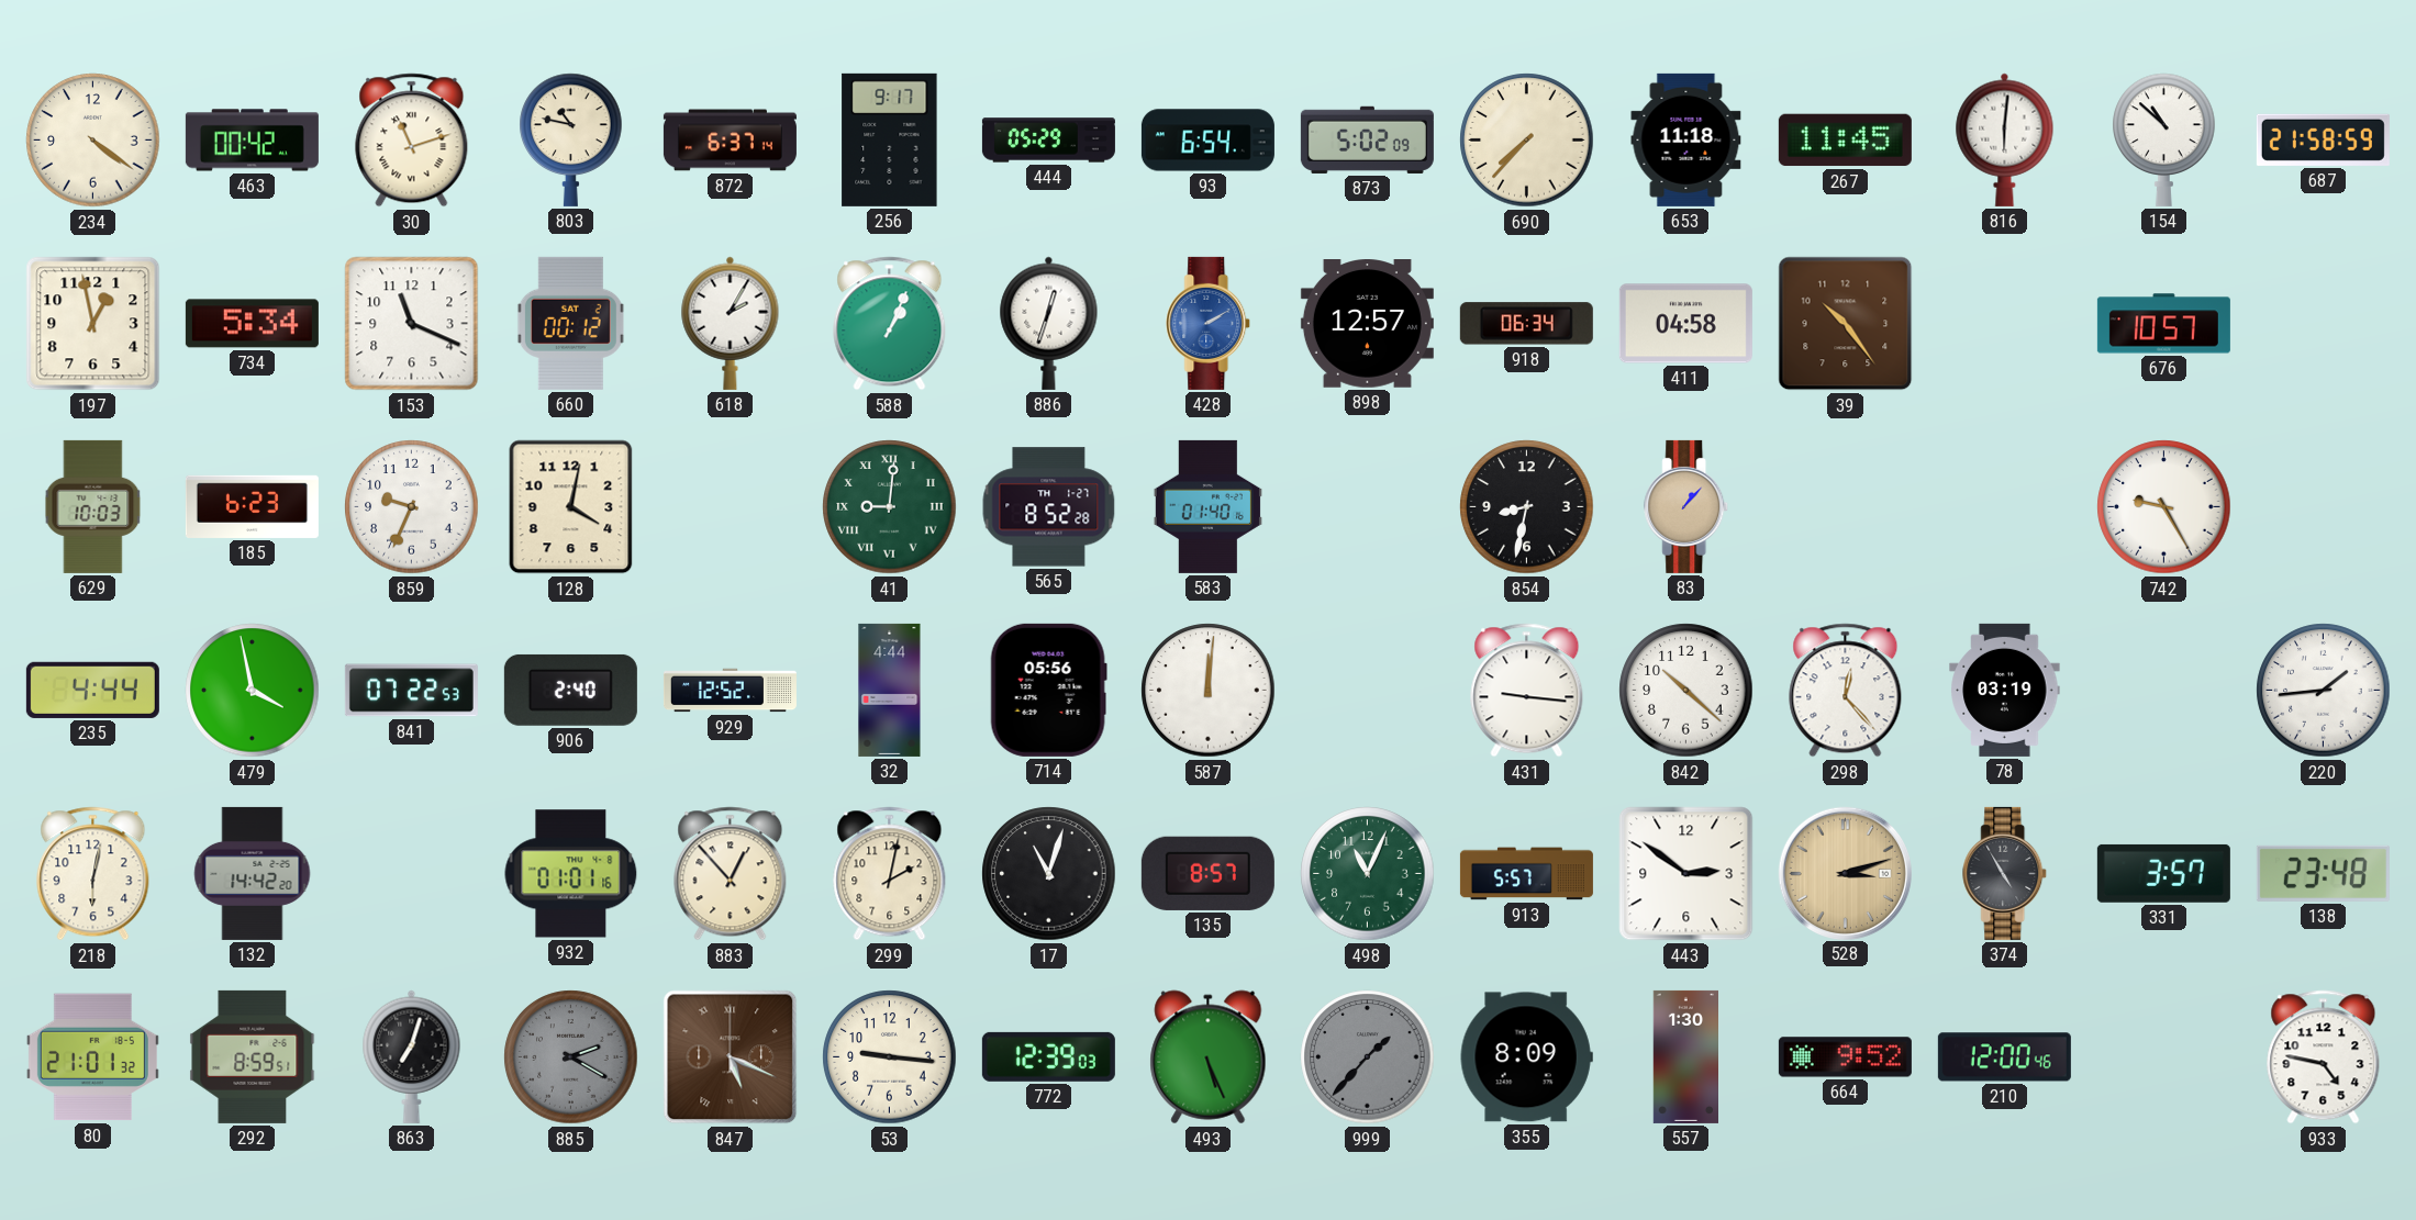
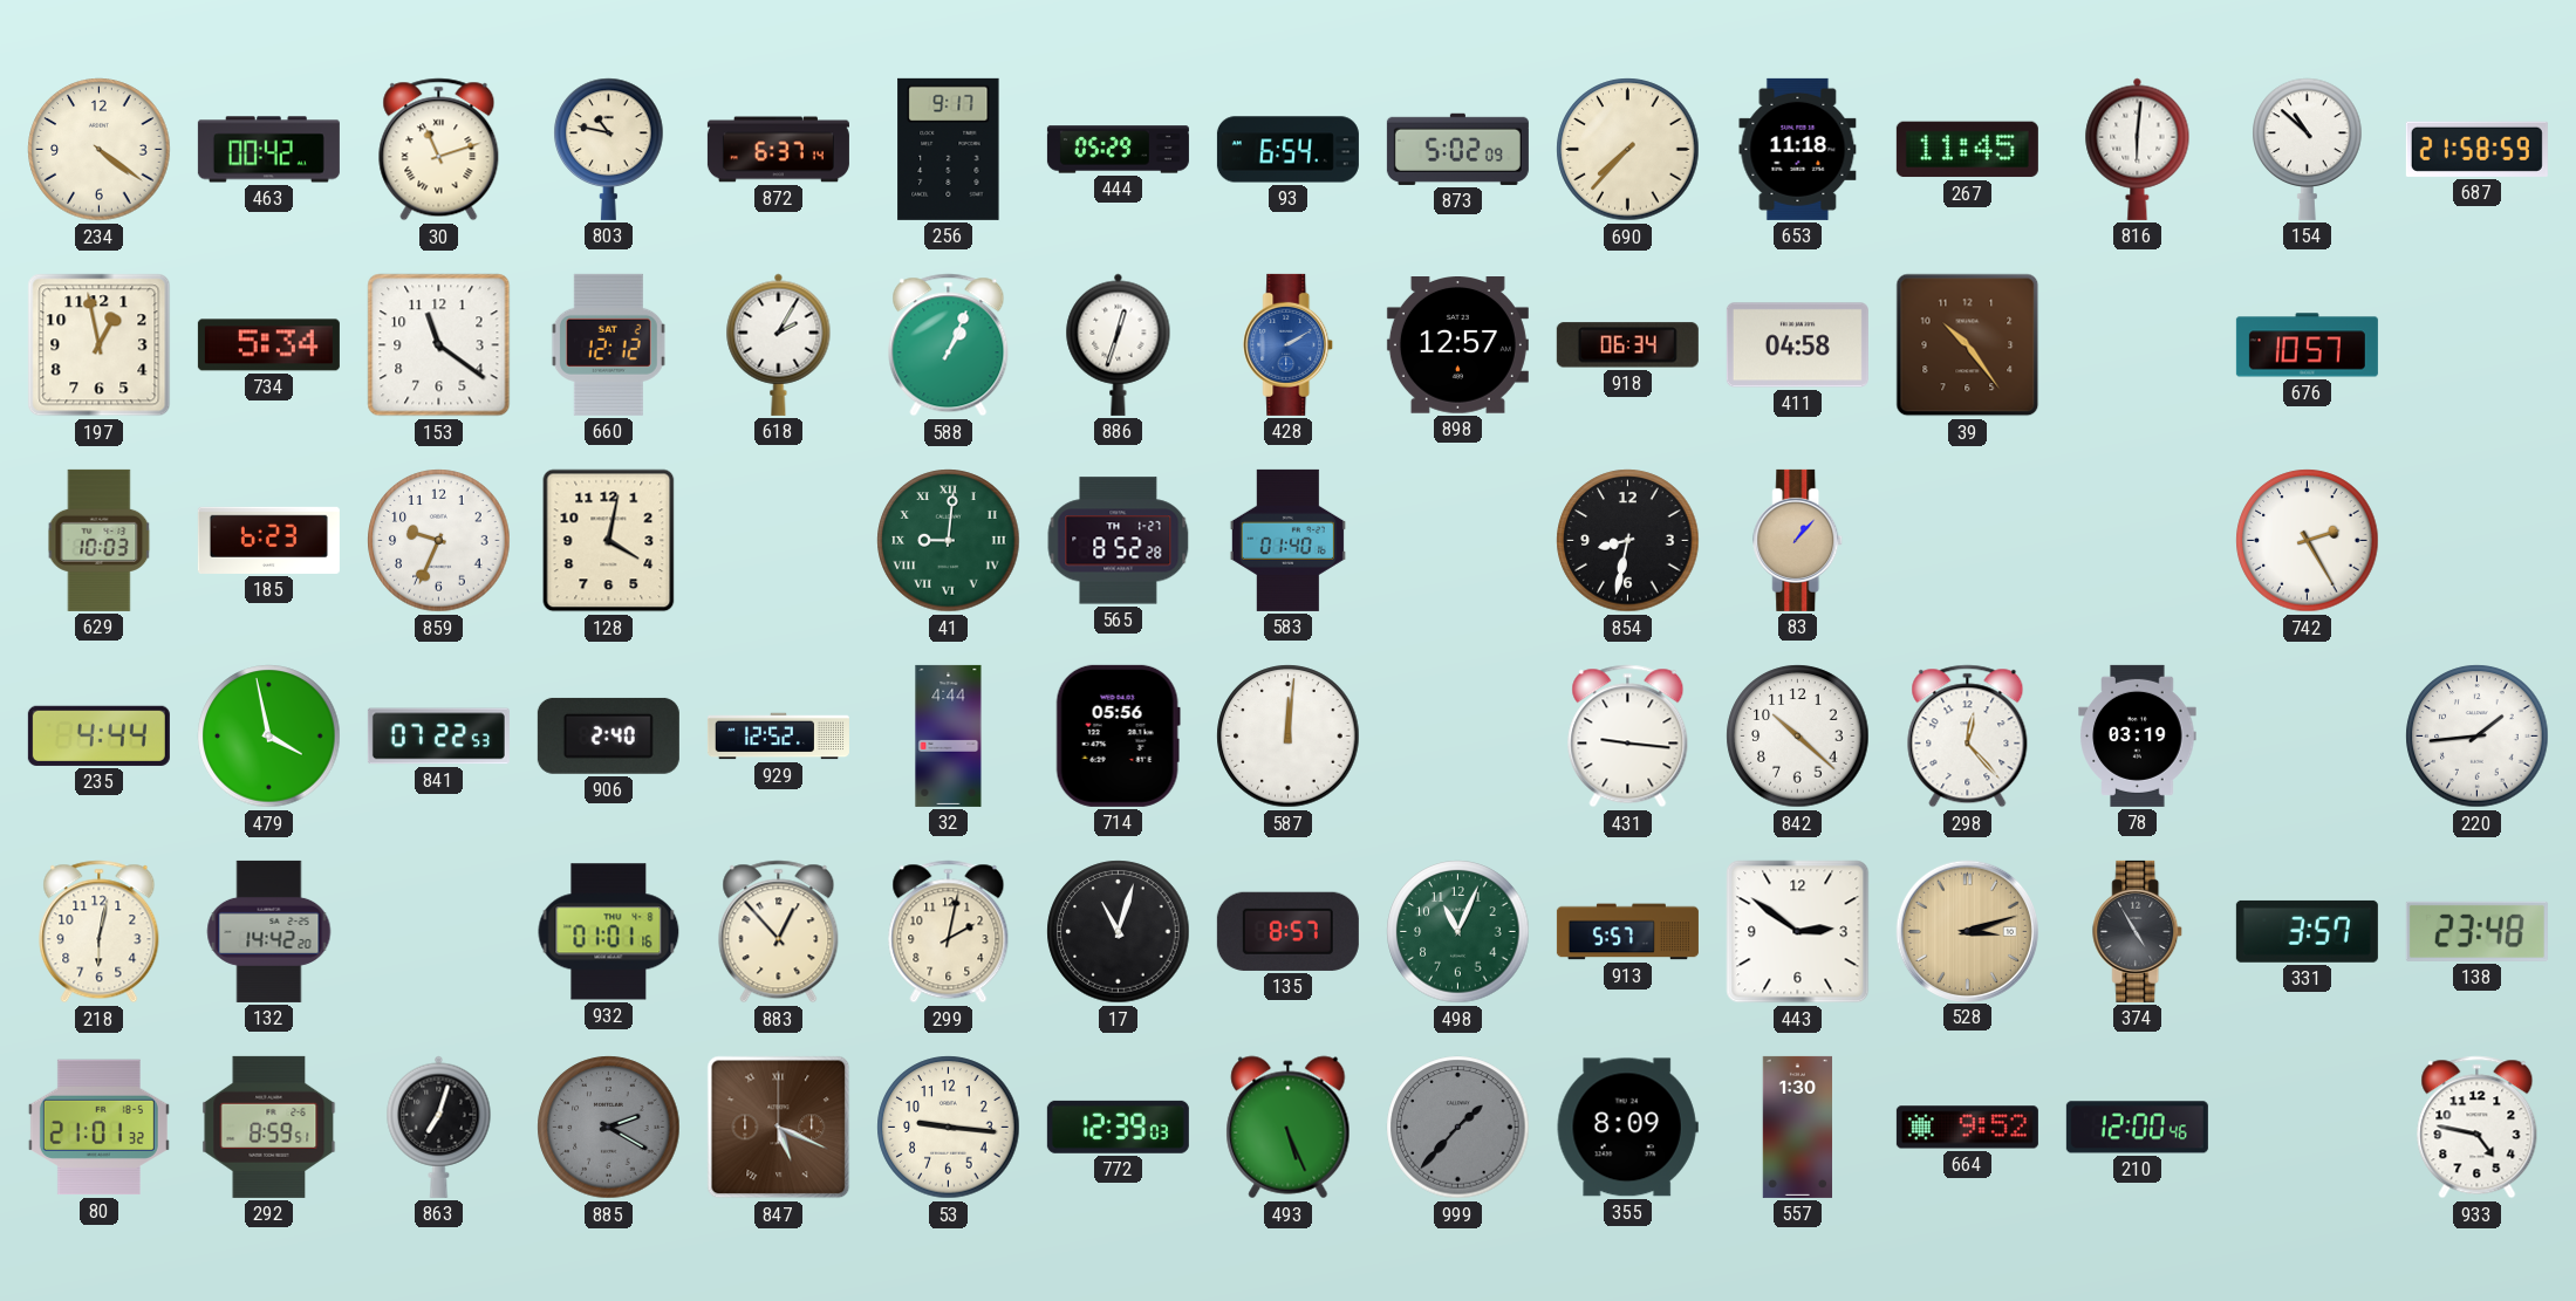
153: 11:19 -> 11:21
660: 00:12 -> 12:12
742: 9:25 -> 2:25
